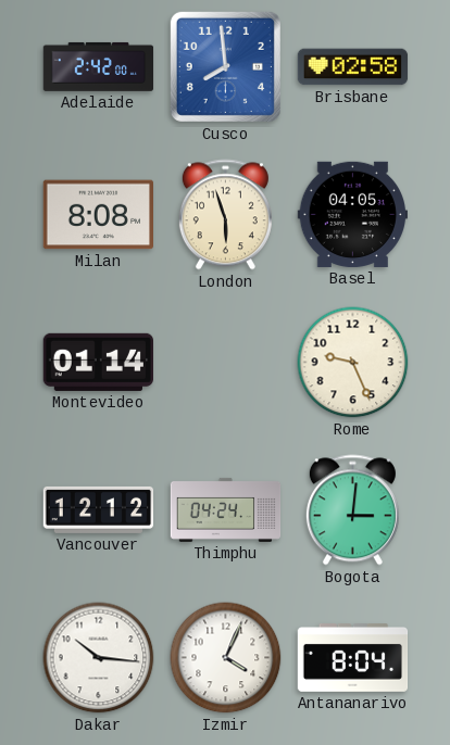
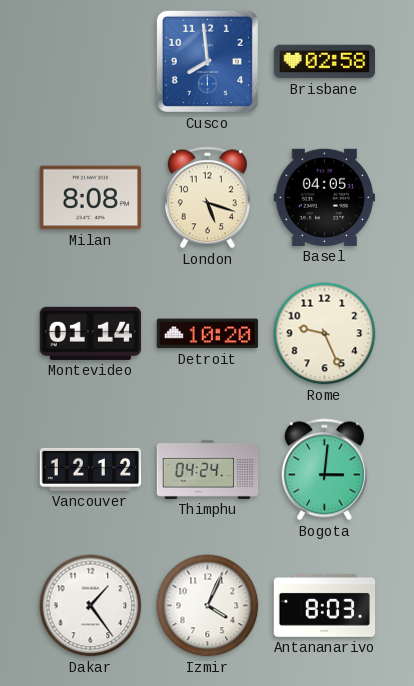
Adelaide: 2:42 -> none
London: 5:57 -> 5:18
Detroit: none -> 10:20
Dakar: 10:16 -> 1:24
Antananarivo: 8:04 -> 8:03
